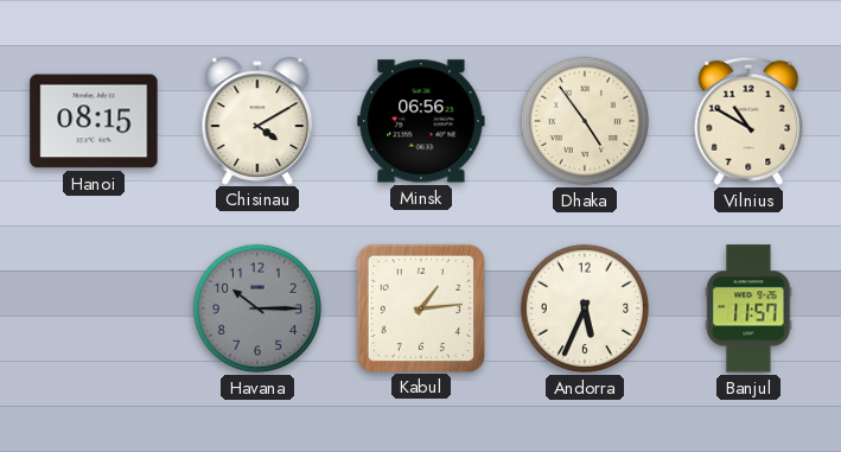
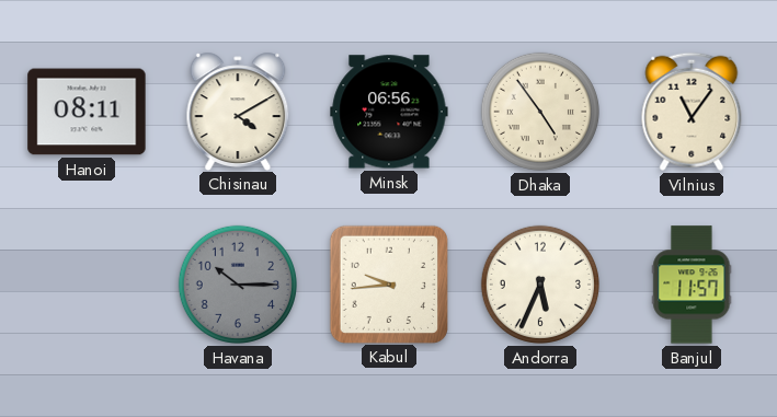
Hanoi: 08:15 -> 08:11
Vilnius: 10:50 -> 11:06
Kabul: 1:14 -> 9:44
